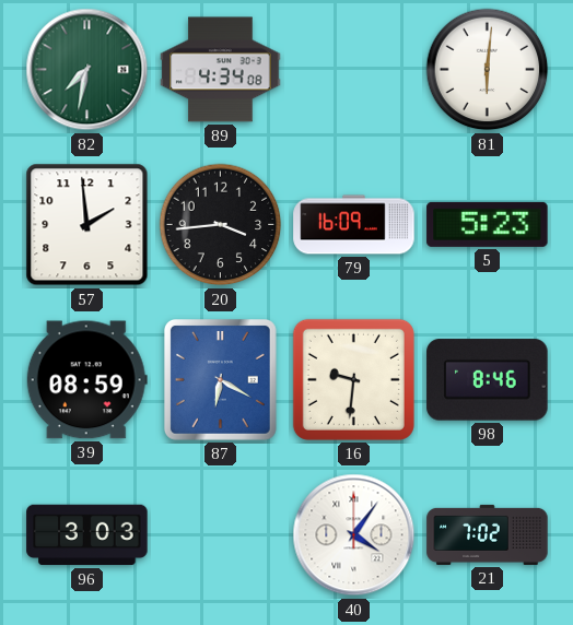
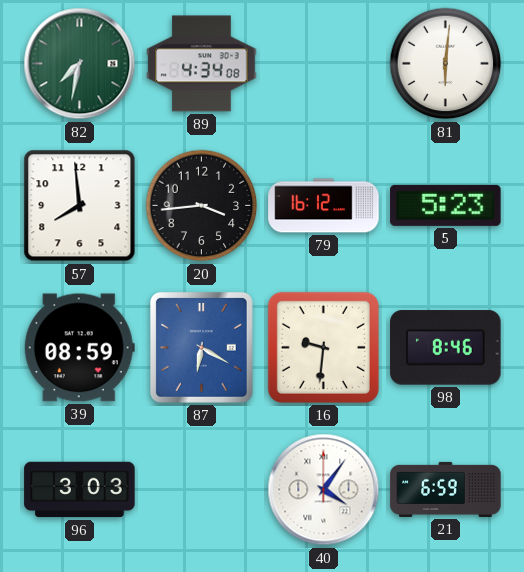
57: 1:59 -> 7:59
79: 16:09 -> 16:12
21: 7:02 -> 6:59
